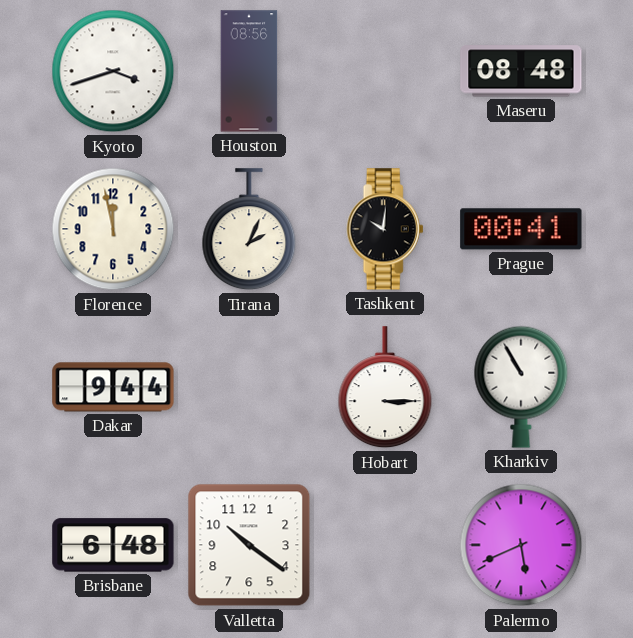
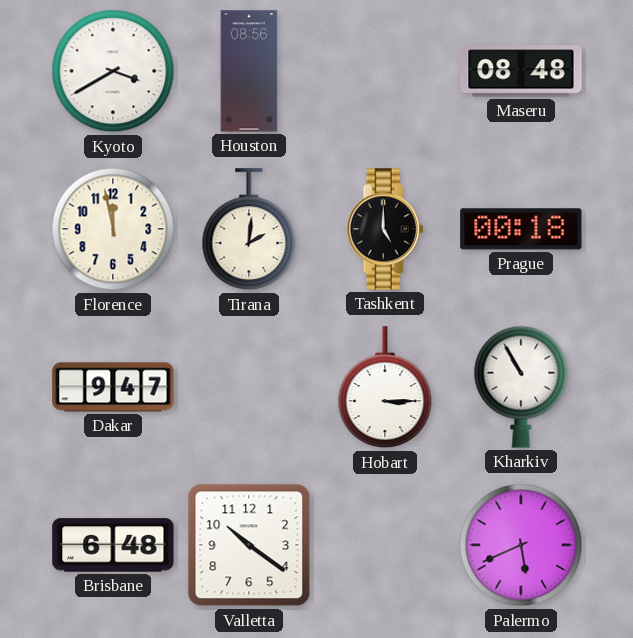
Kyoto: 3:42 -> 3:40
Tirana: 2:04 -> 2:01
Tashkent: 10:01 -> 5:00
Prague: 00:41 -> 00:18
Dakar: 9:44 -> 9:47
